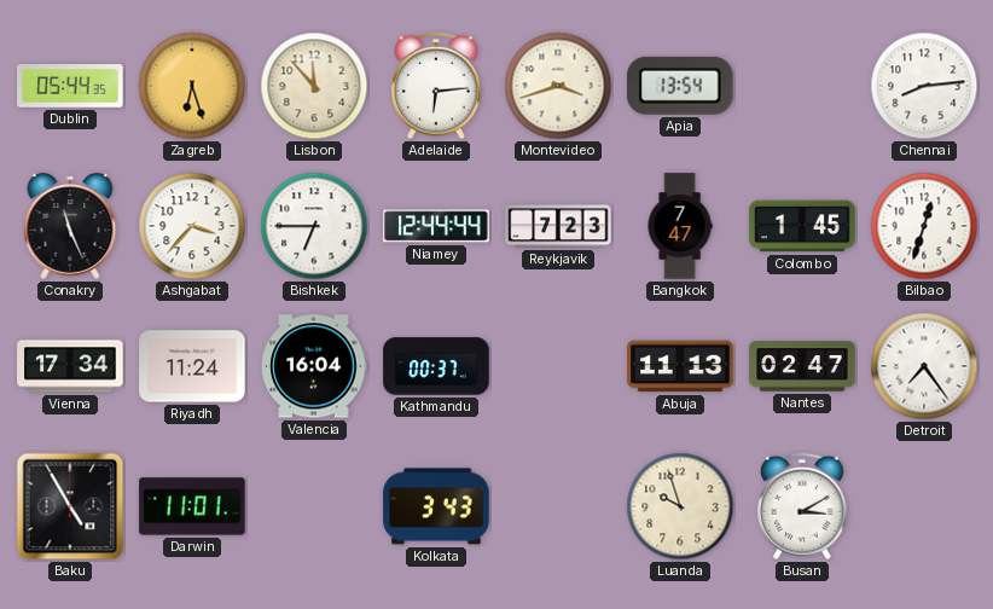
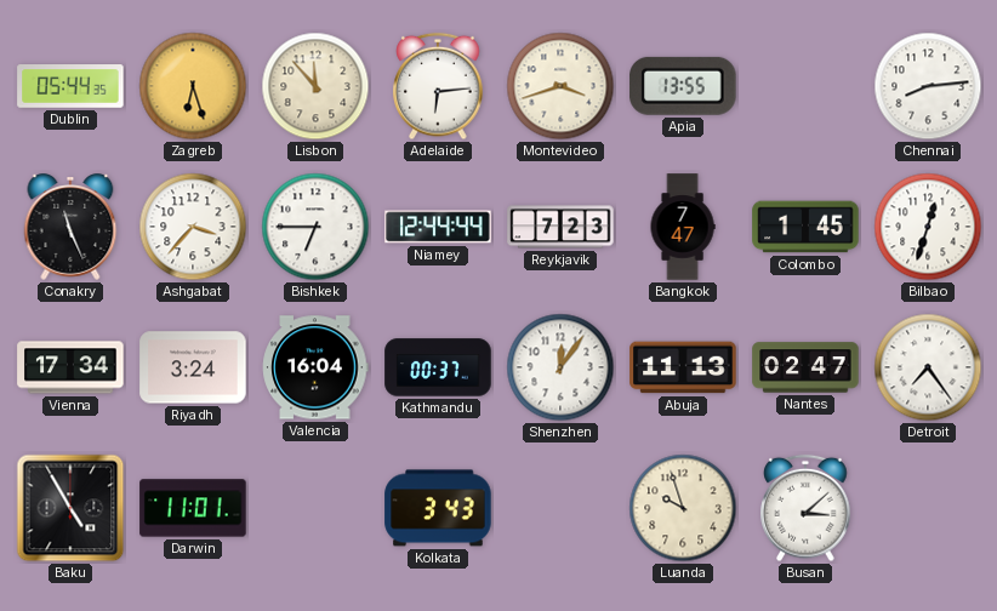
Apia: 13:54 -> 13:55
Riyadh: 11:24 -> 3:24
Shenzhen: none -> 12:06
Busan: 3:10 -> 3:08
